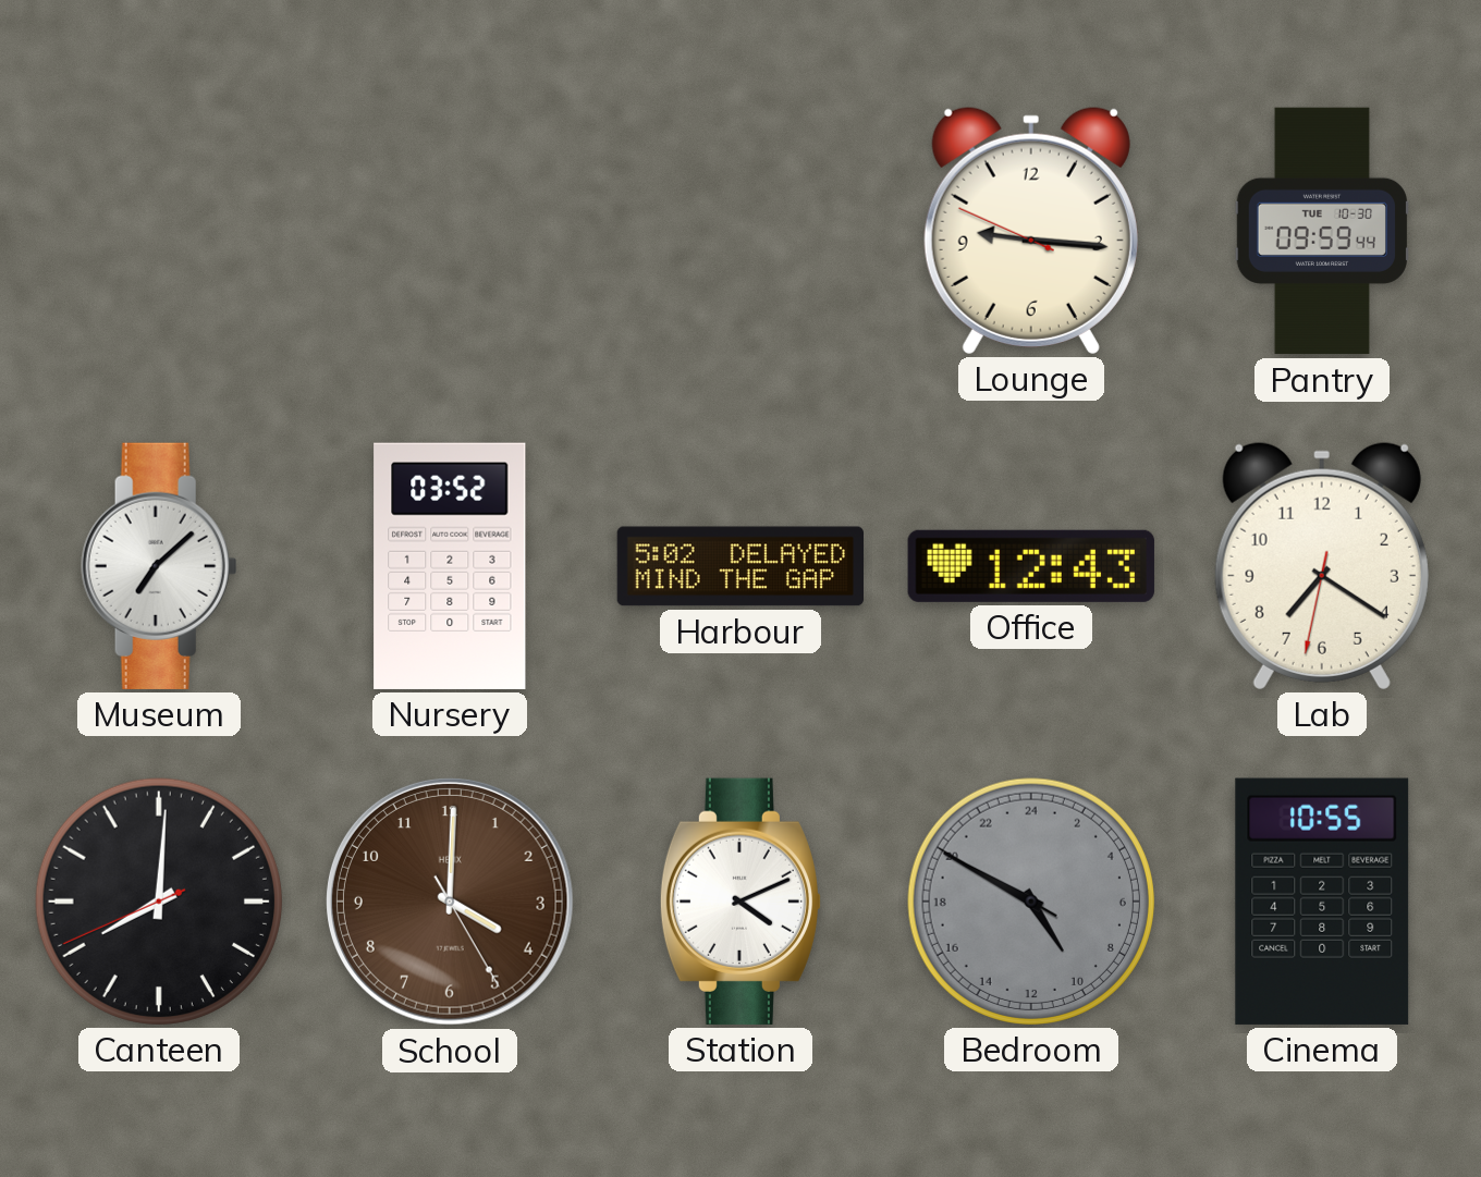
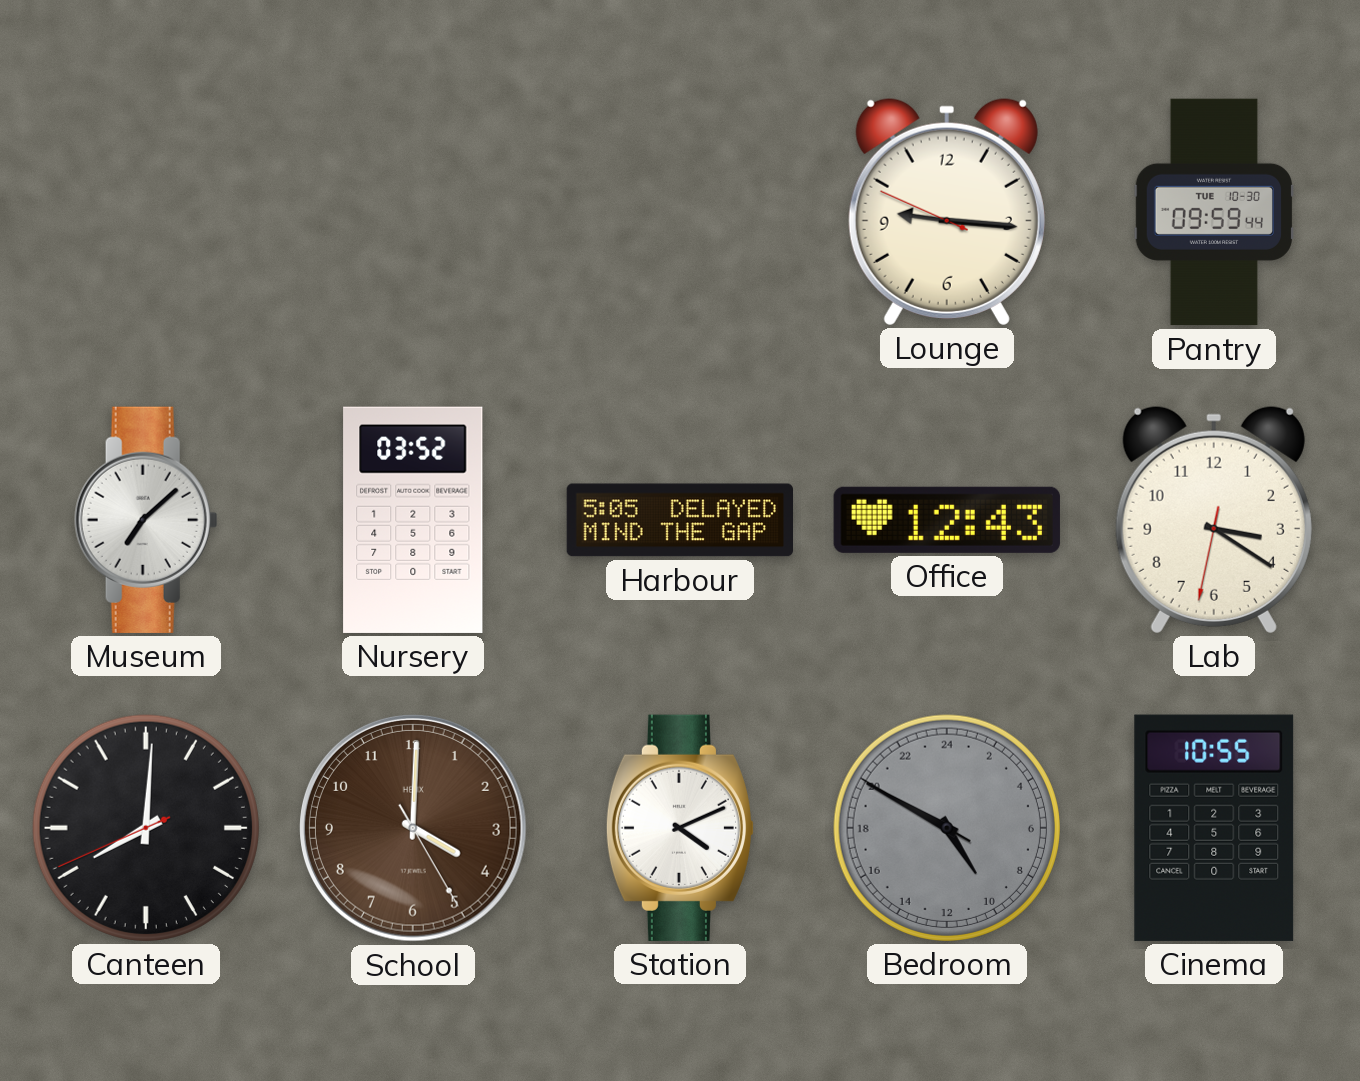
Harbour: 5:02 -> 5:05
Lab: 7:20 -> 3:20
